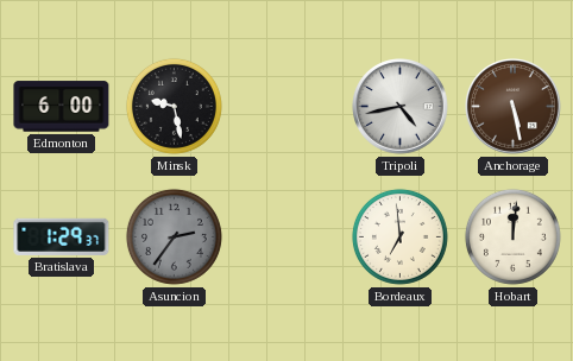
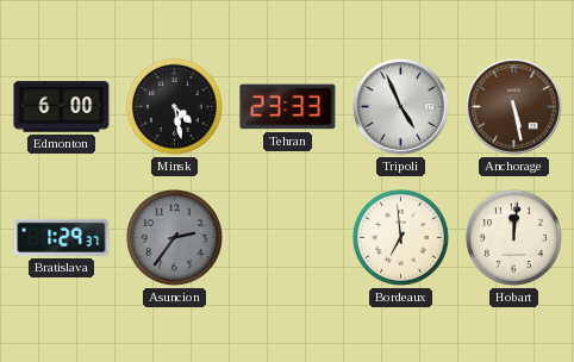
Minsk: 9:28 -> 4:28
Tehran: none -> 23:33
Tripoli: 4:43 -> 4:56
